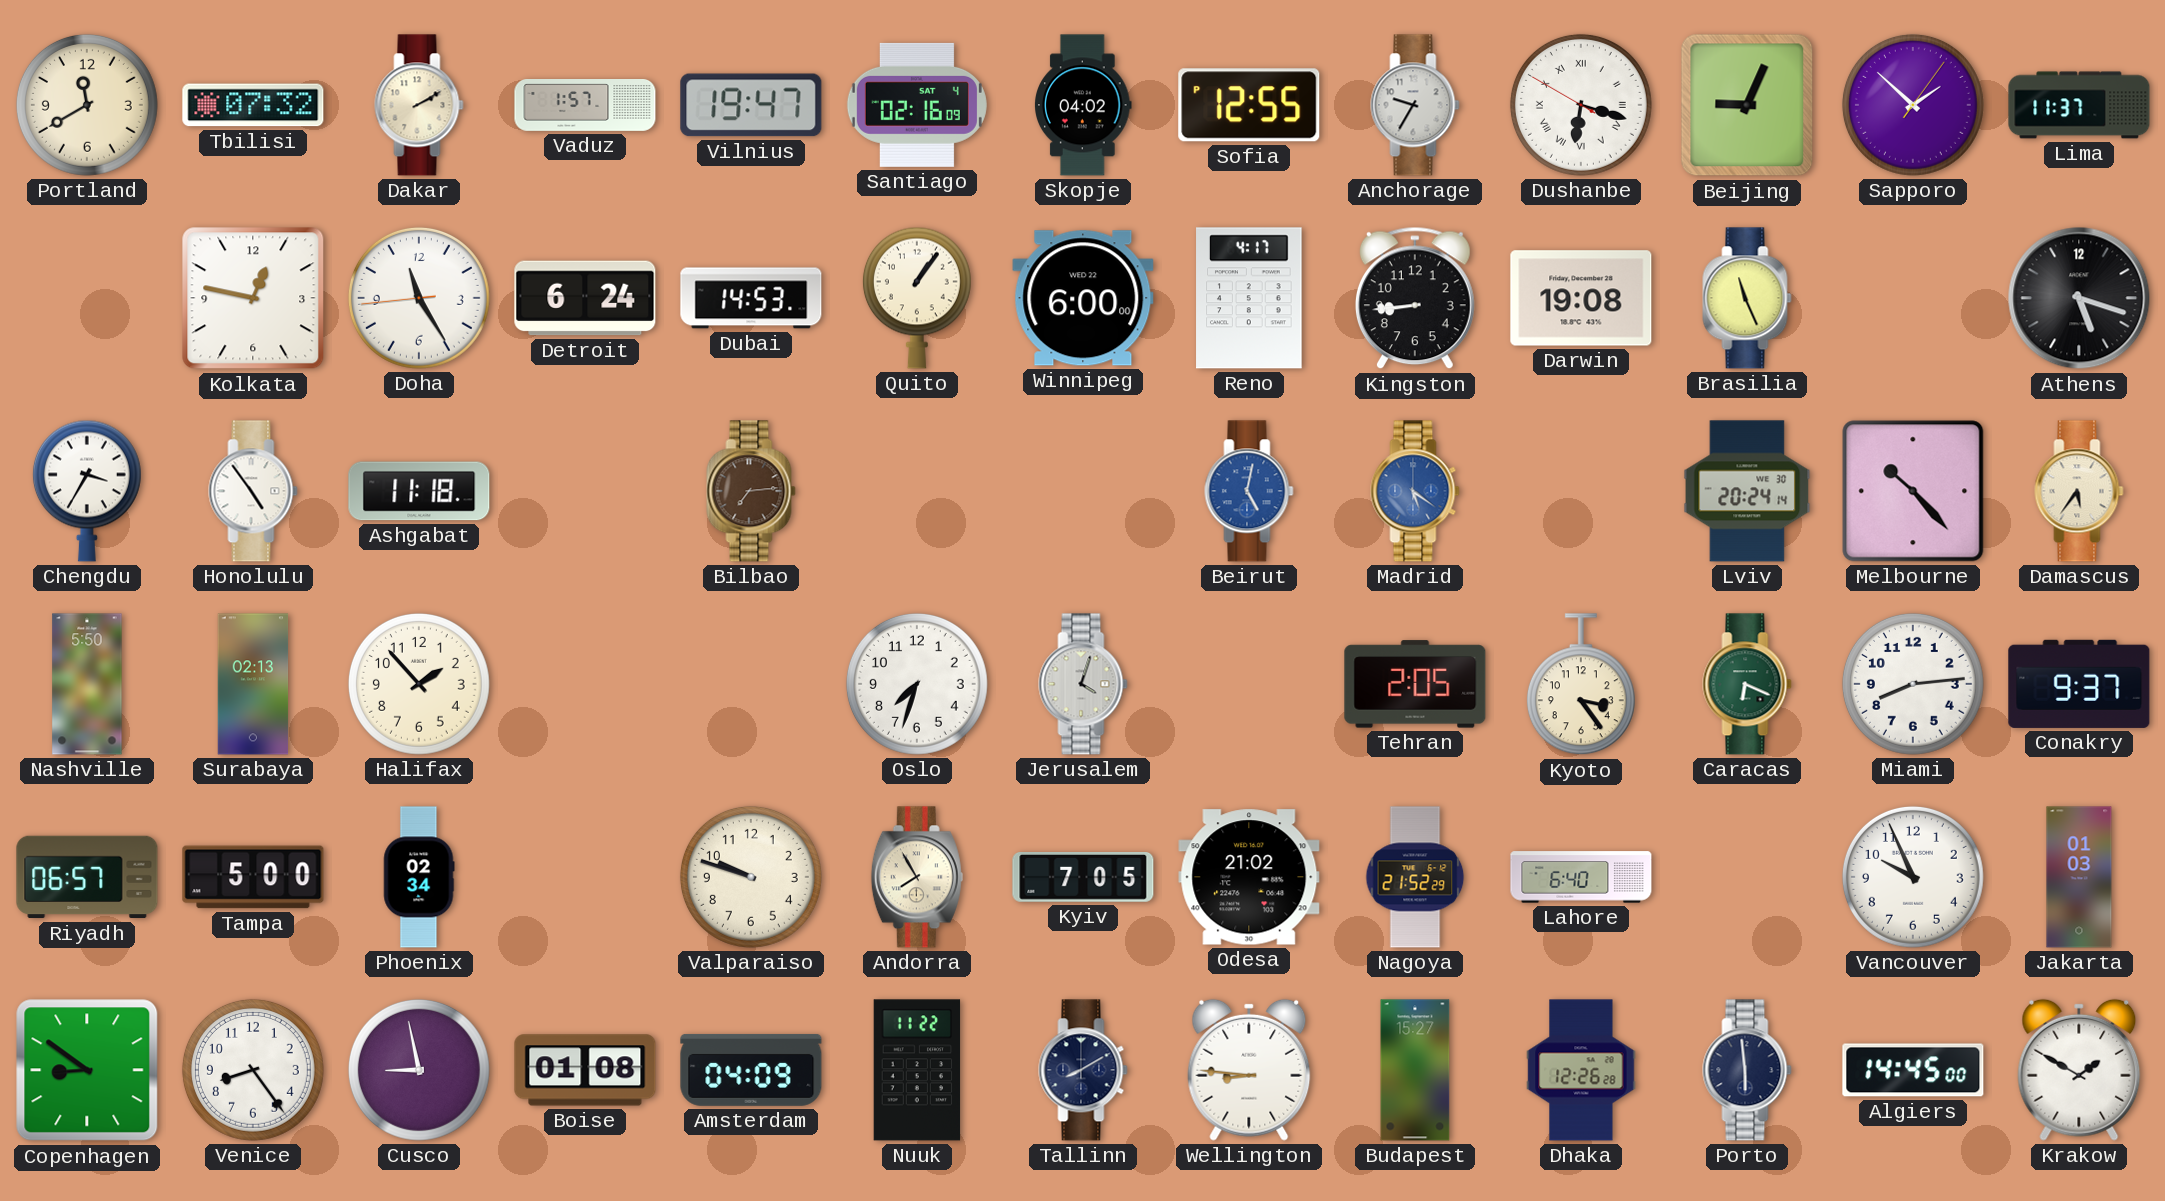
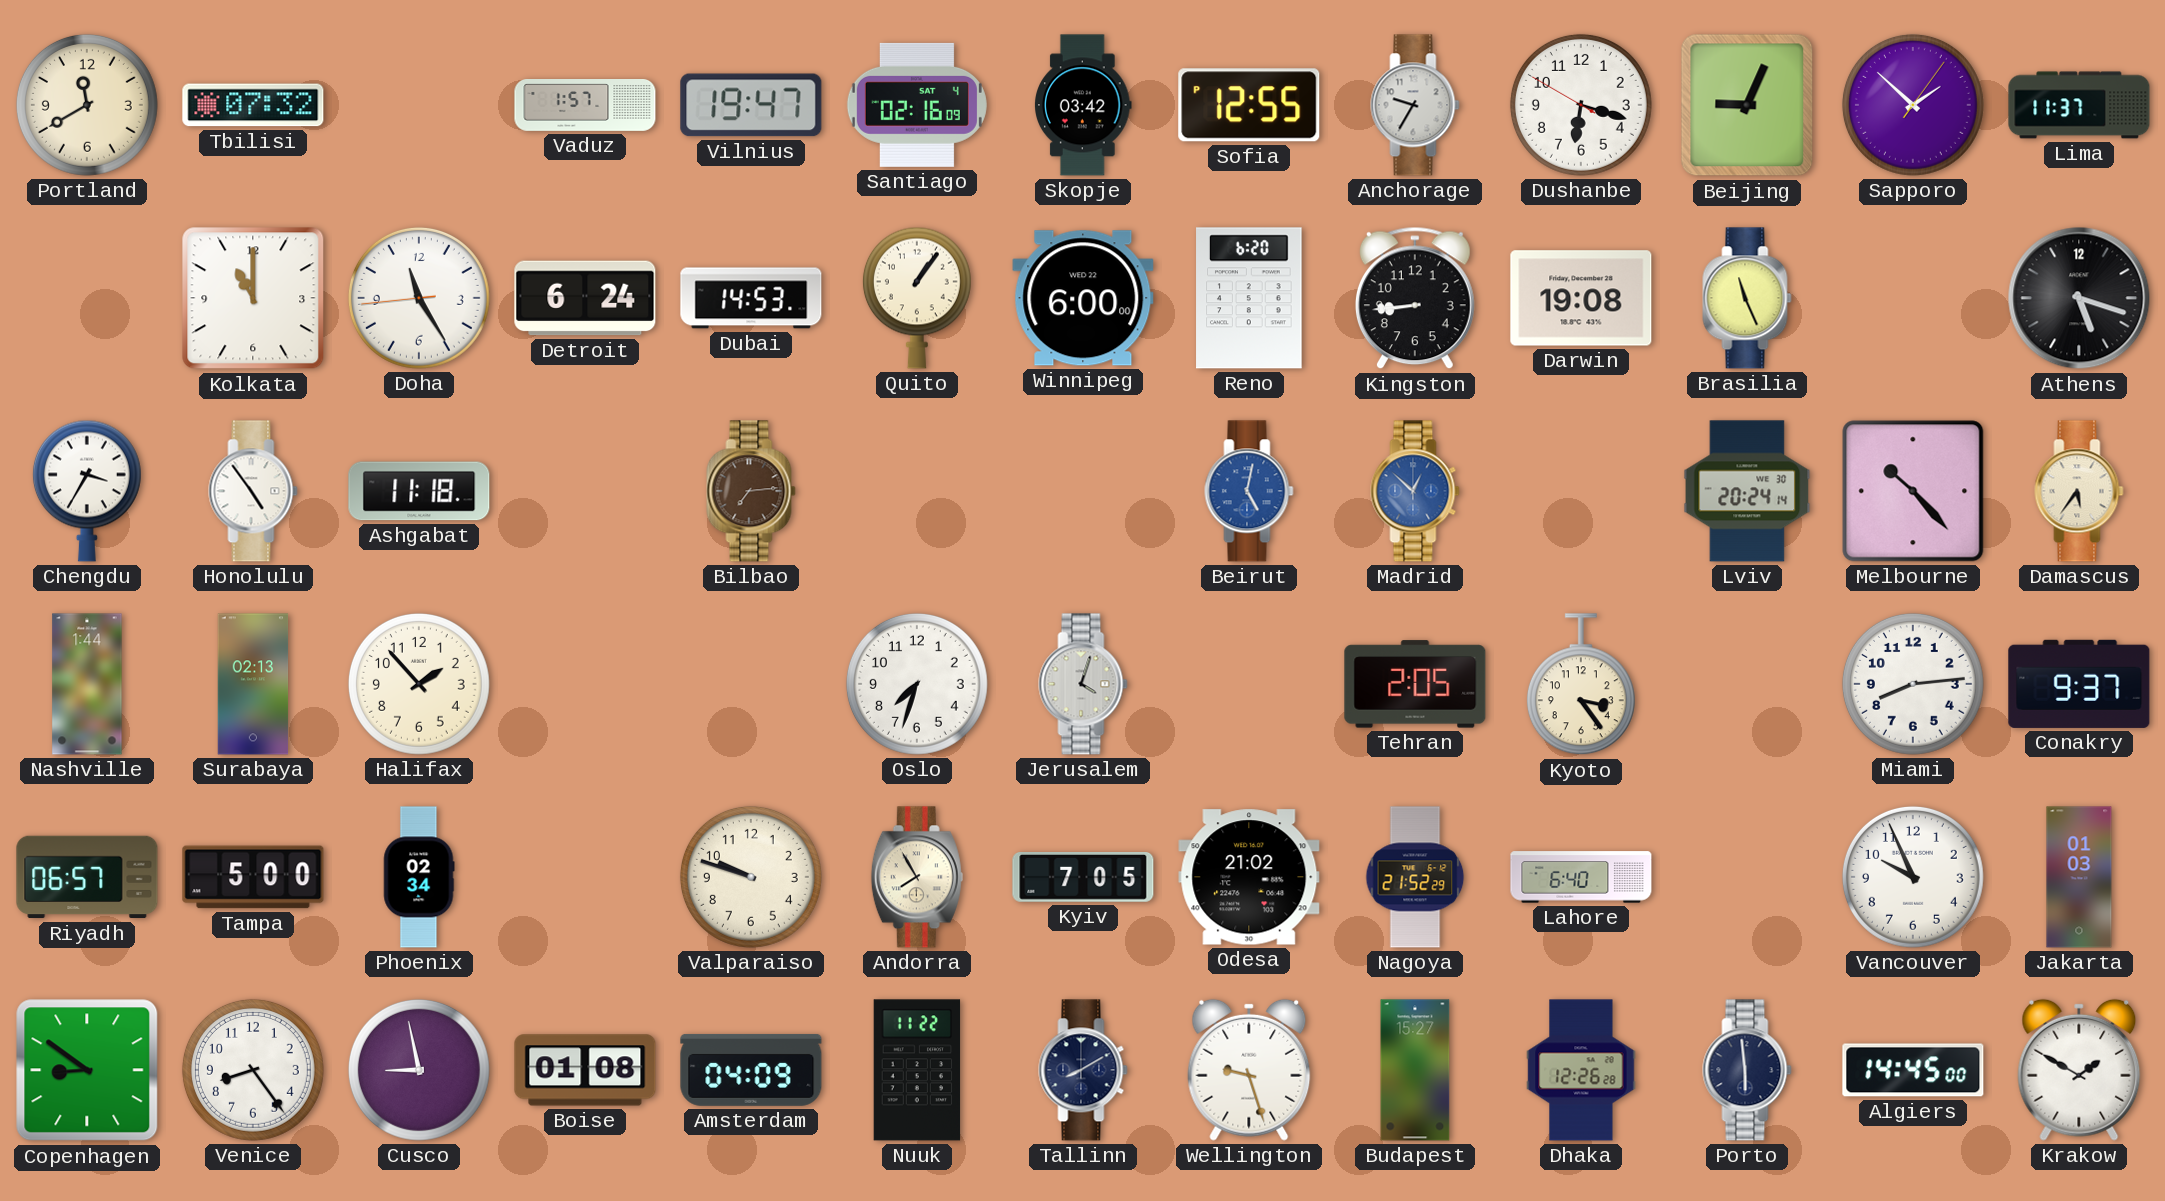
Dakar: 2:10 -> none
Skopje: 04:02 -> 03:42
Dushanbe numerals: Roman -> Arabic
Kolkata: 12:47 -> 11:00
Reno: 4:17 -> 6:20
Madrid: 5:21 -> 12:52
Nashville: 5:50 -> 1:44
Caracas: 6:19 -> none
Wellington: 8:46 -> 9:27
